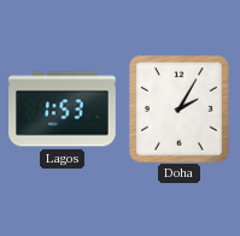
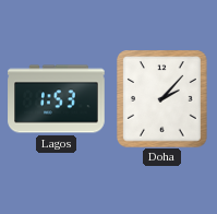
Doha: 2:05 -> 2:07
